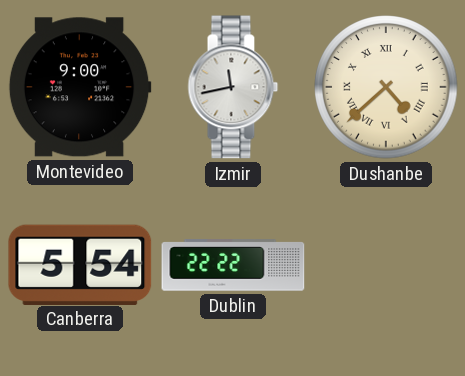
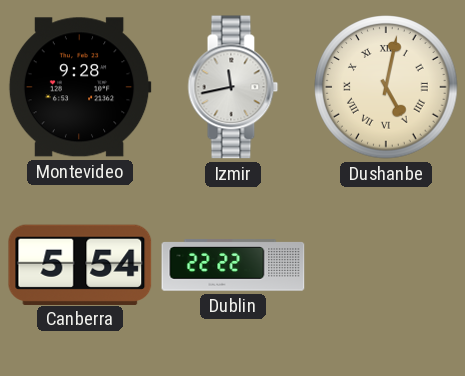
Montevideo: 9:00 -> 9:28
Dushanbe: 4:38 -> 5:02
